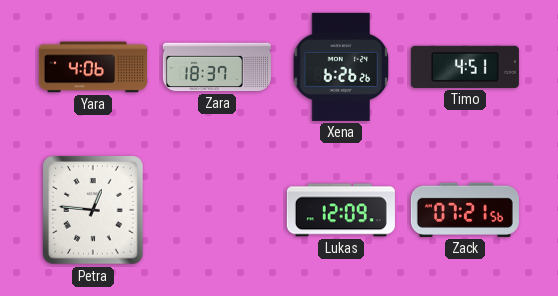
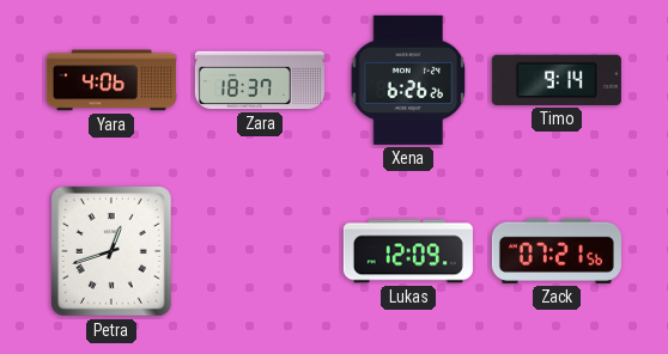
Timo: 4:51 -> 9:14
Petra: 12:46 -> 12:42
